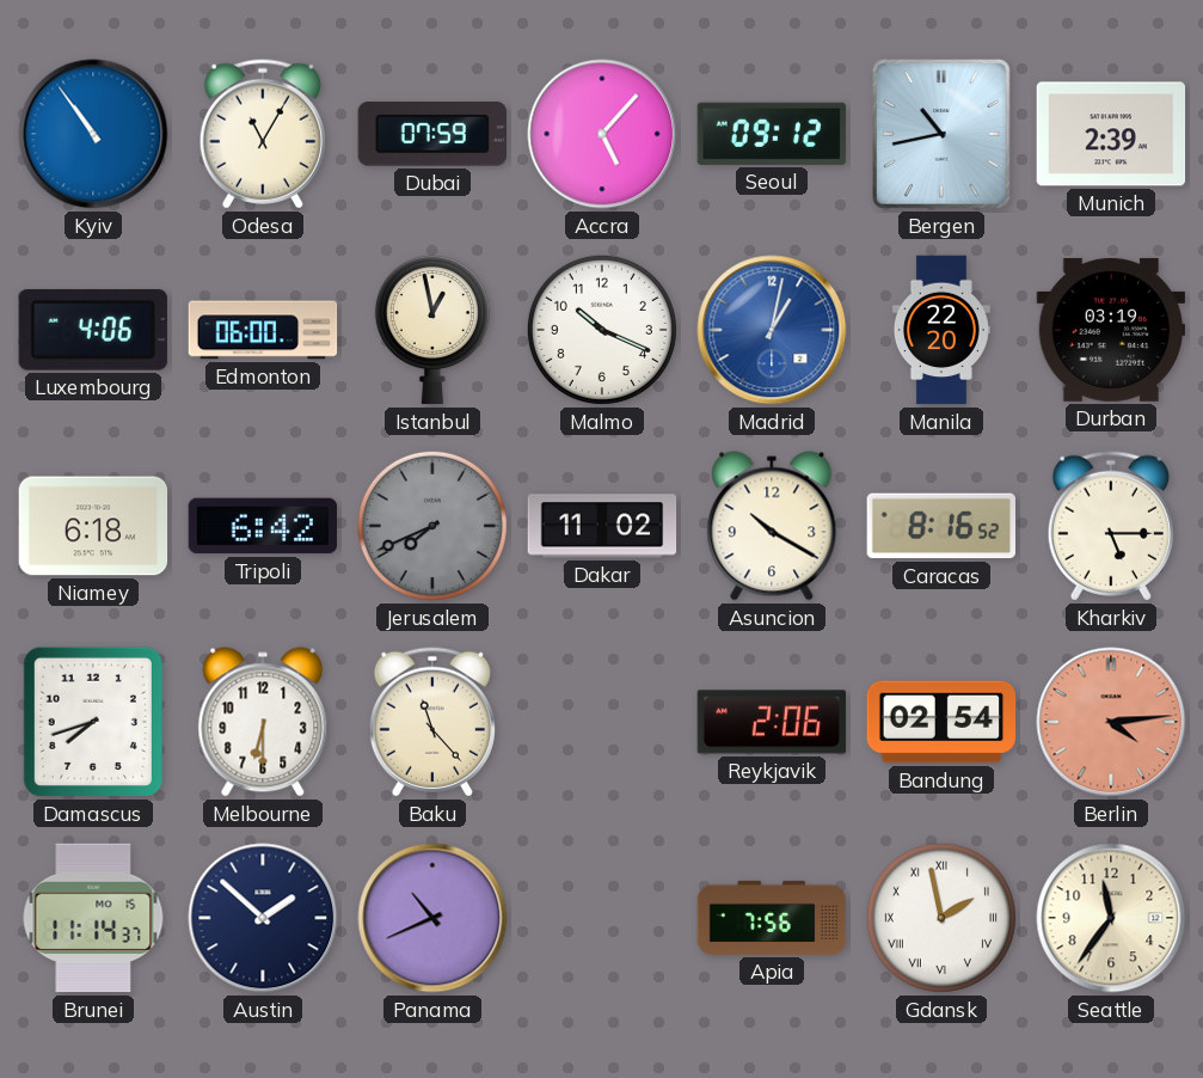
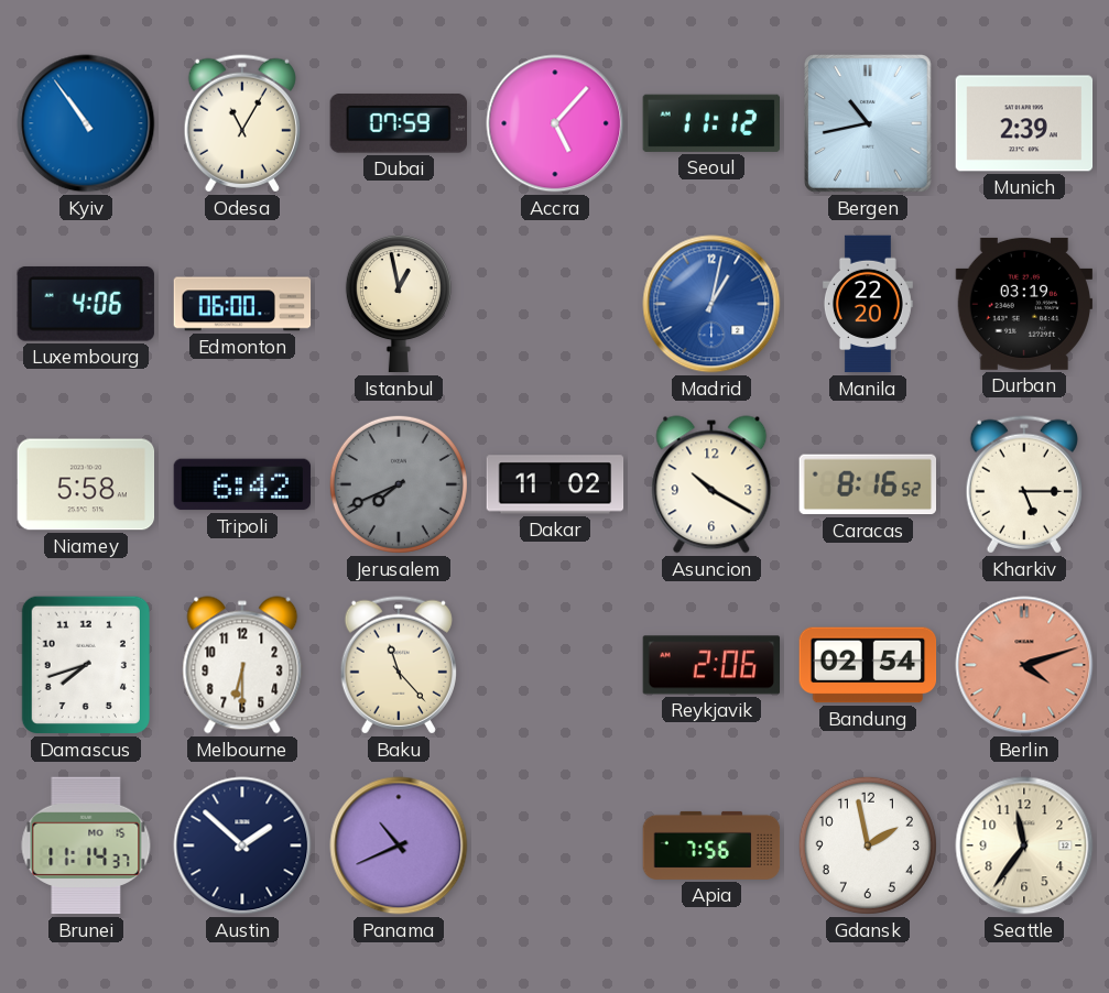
Seoul: 09:12 -> 11:12
Malmo: 10:19 -> none
Niamey: 6:18 -> 5:58
Berlin: 4:14 -> 4:12
Gdansk numerals: Roman -> Arabic
